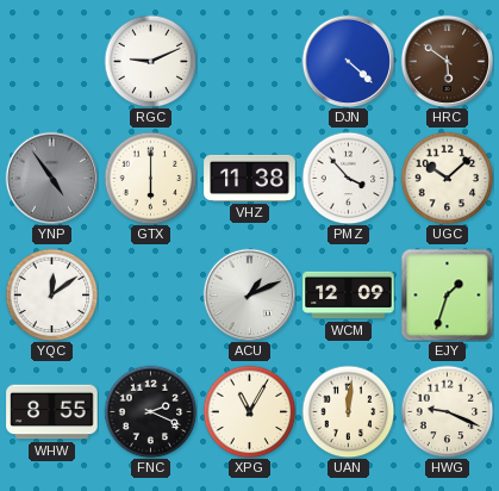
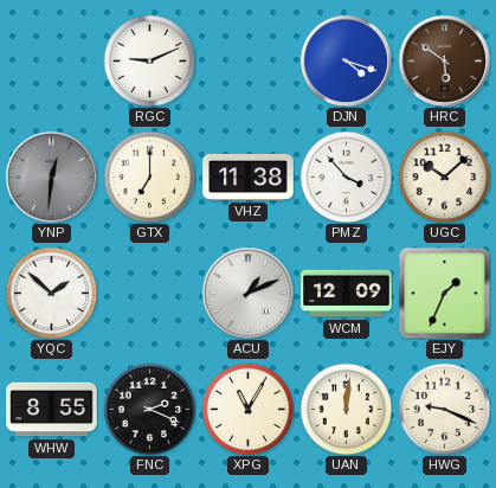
DJN: 4:22 -> 4:18
YNP: 4:54 -> 12:31
GTX: 6:00 -> 7:00
YQC: 12:09 -> 1:52
EJY: 1:33 -> 1:34
